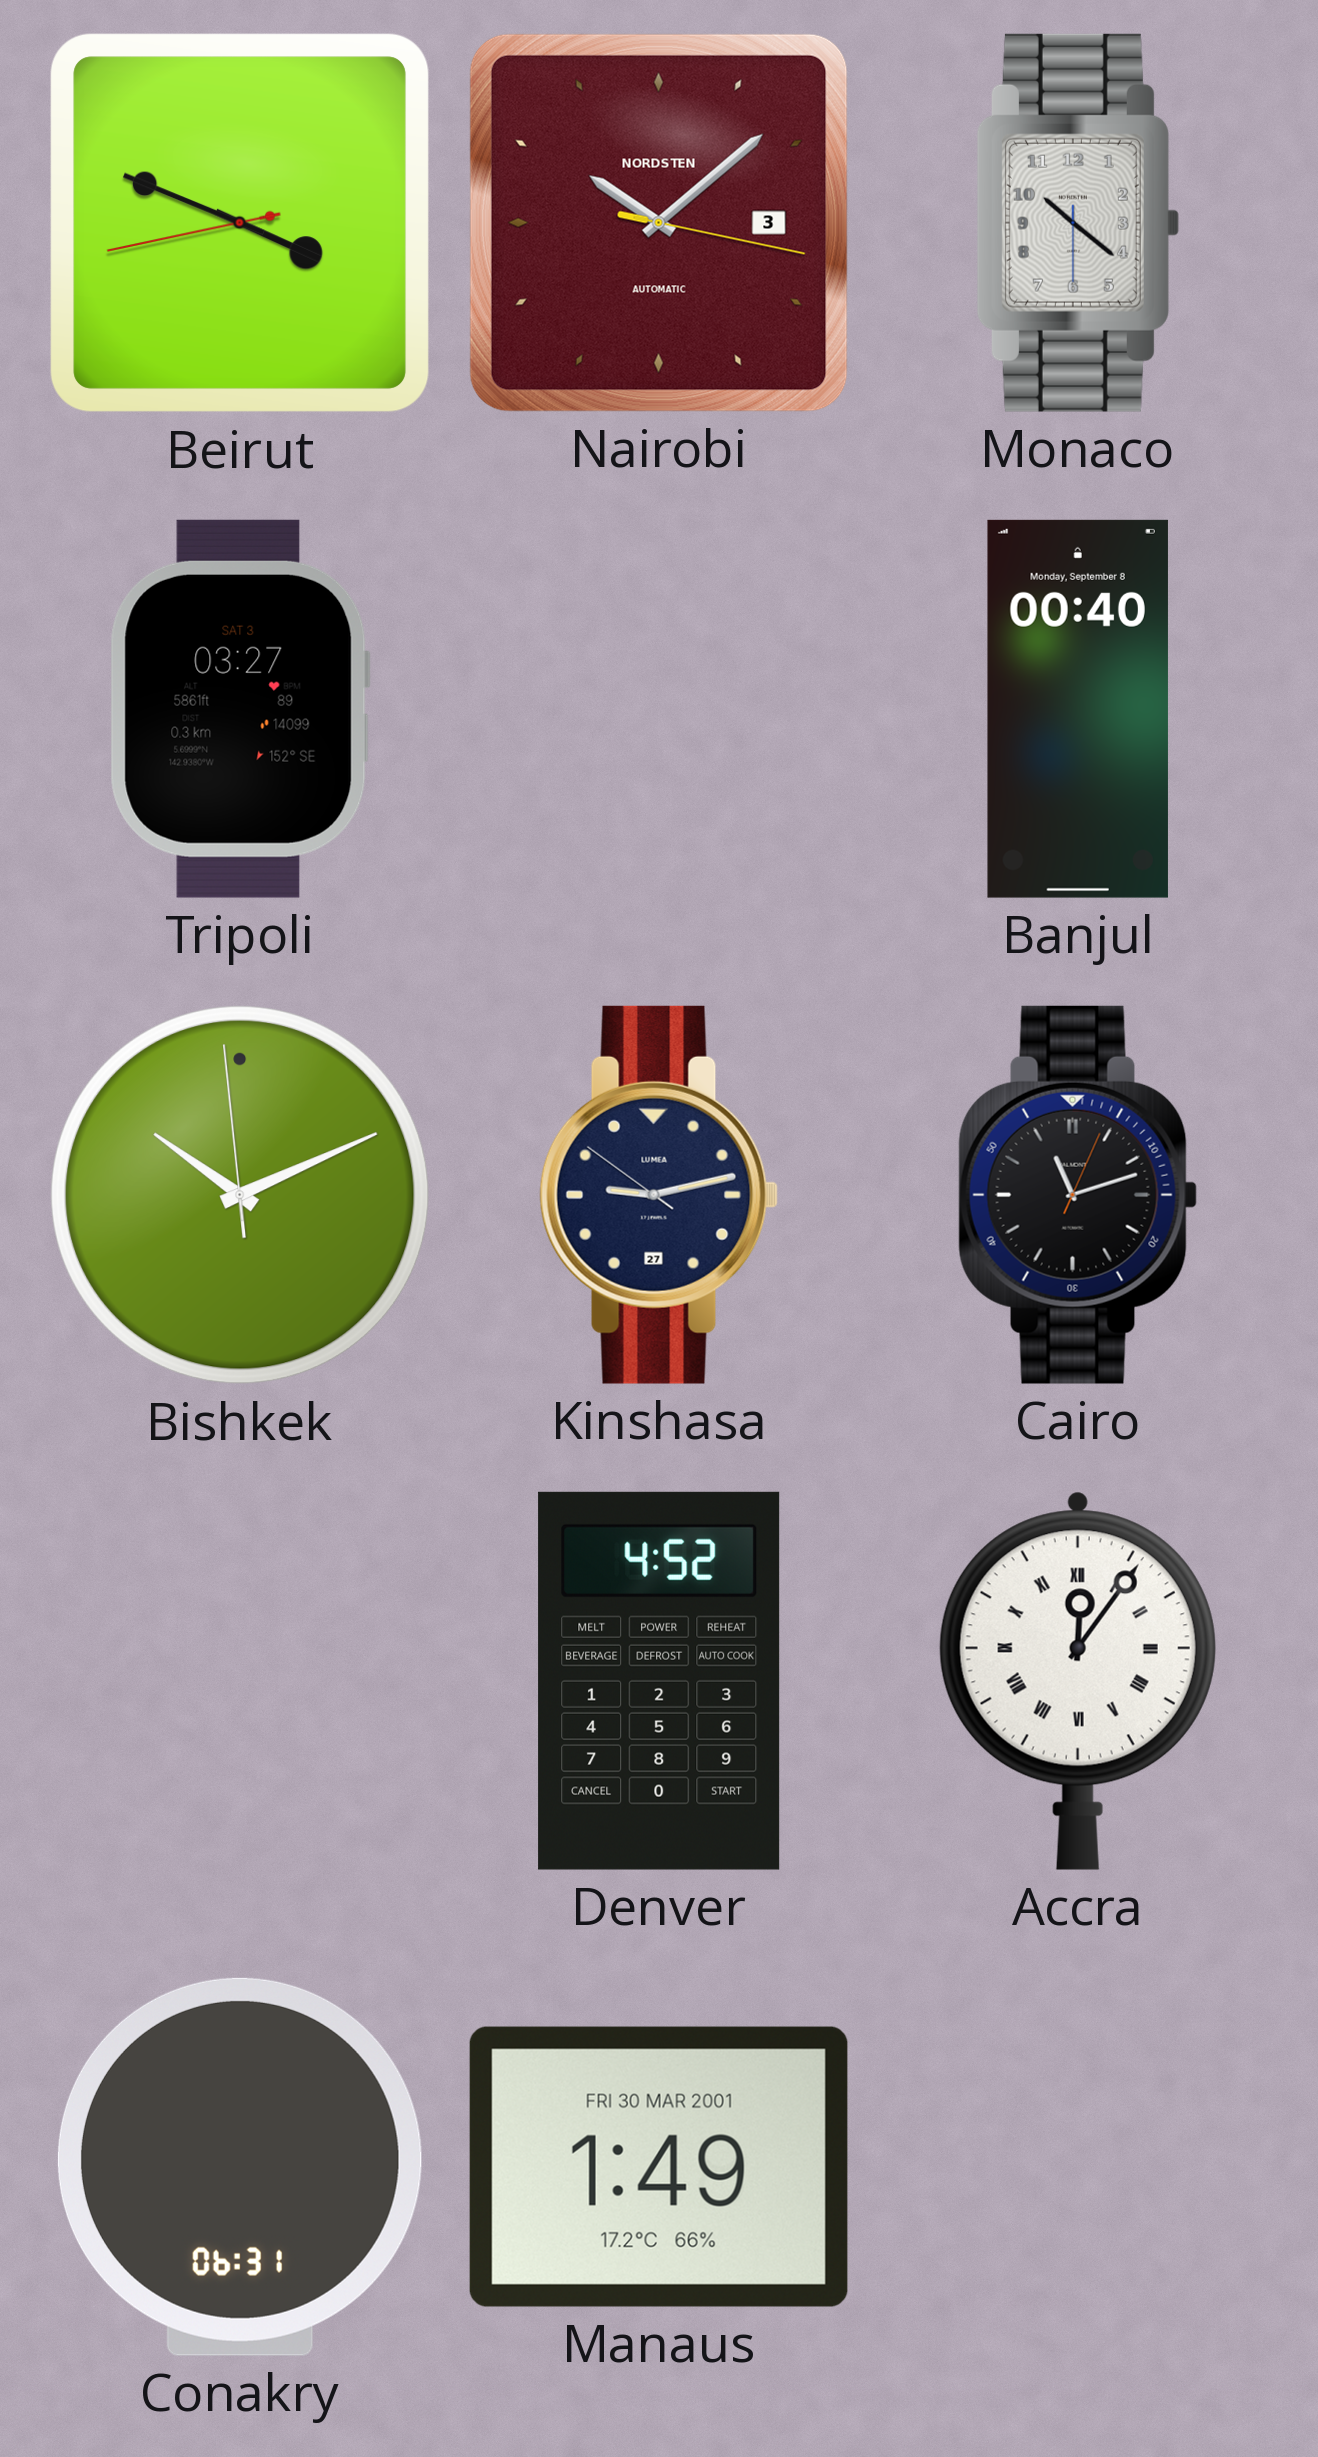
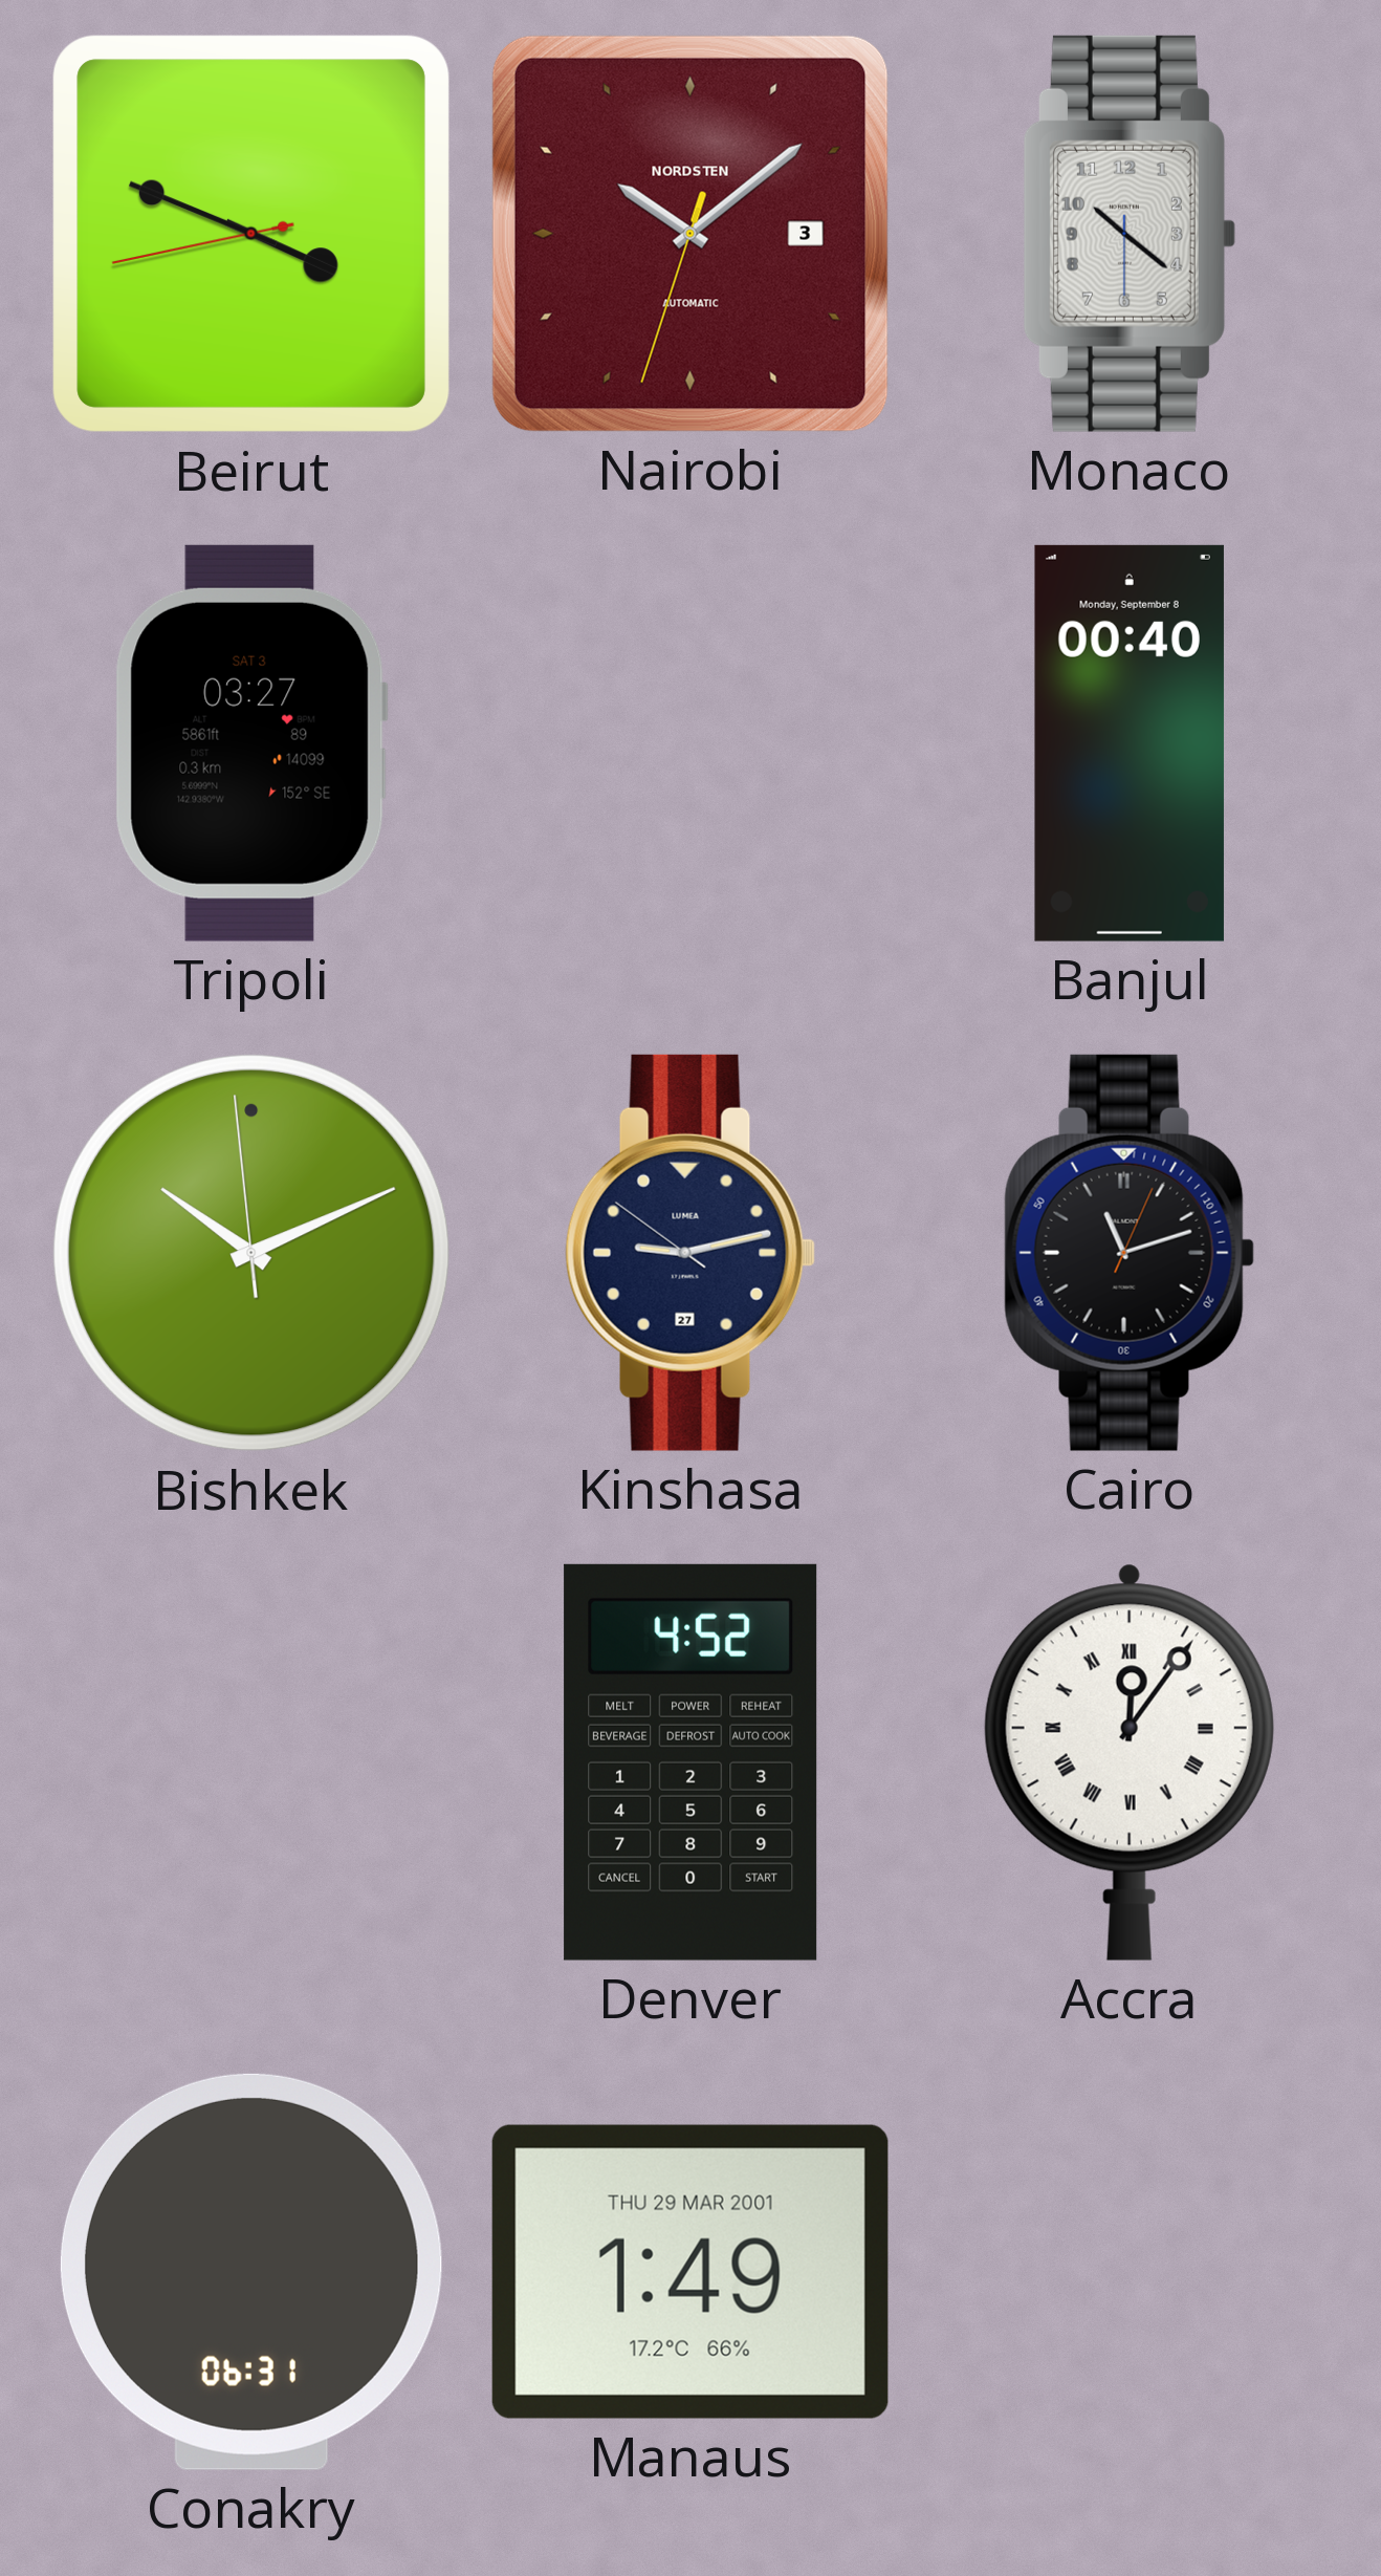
Nairobi: 10:08:17 -> 10:08:33
Manaus date: FRI 30 MAR 2001 -> THU 29 MAR 2001
